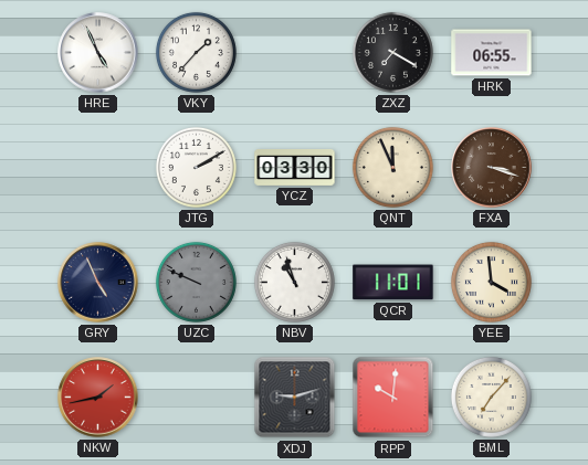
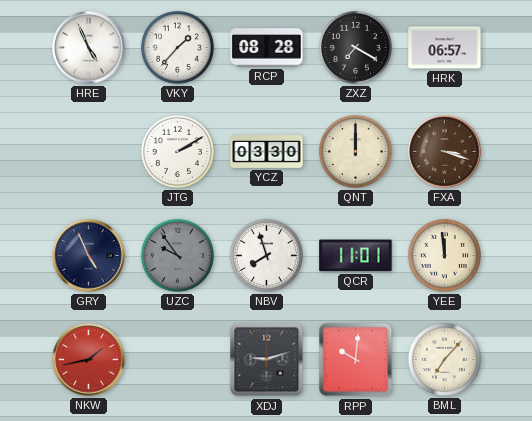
RCP: none -> 08:28
HRK: 06:55 -> 06:57
QNT: 11:56 -> 12:00
UZC: 9:49 -> 9:54
NBV: 10:57 -> 7:57
YEE: 3:59 -> 11:59
